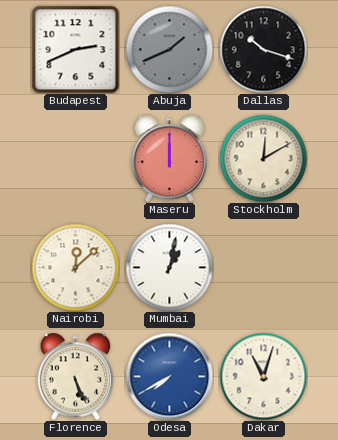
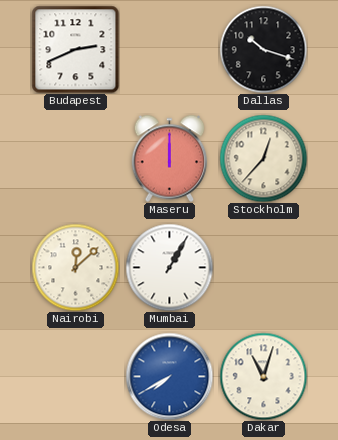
Abuja: 1:41 -> none
Stockholm: 12:10 -> 12:37
Mumbai: 1:02 -> 1:05
Florence: 5:26 -> none
